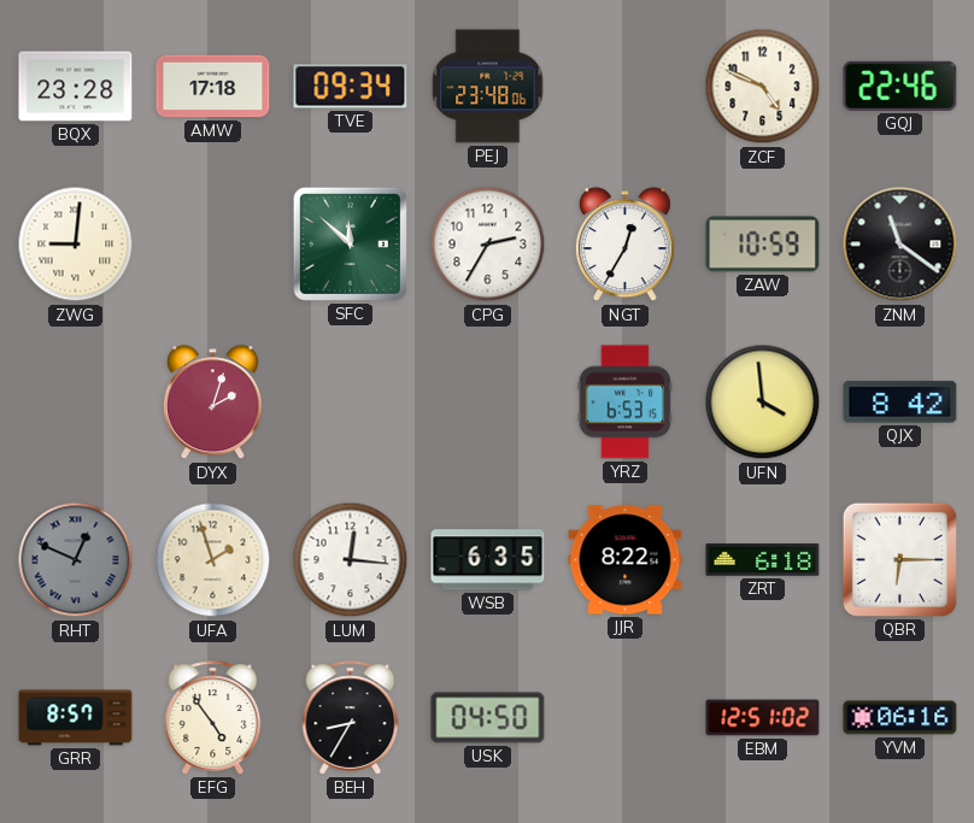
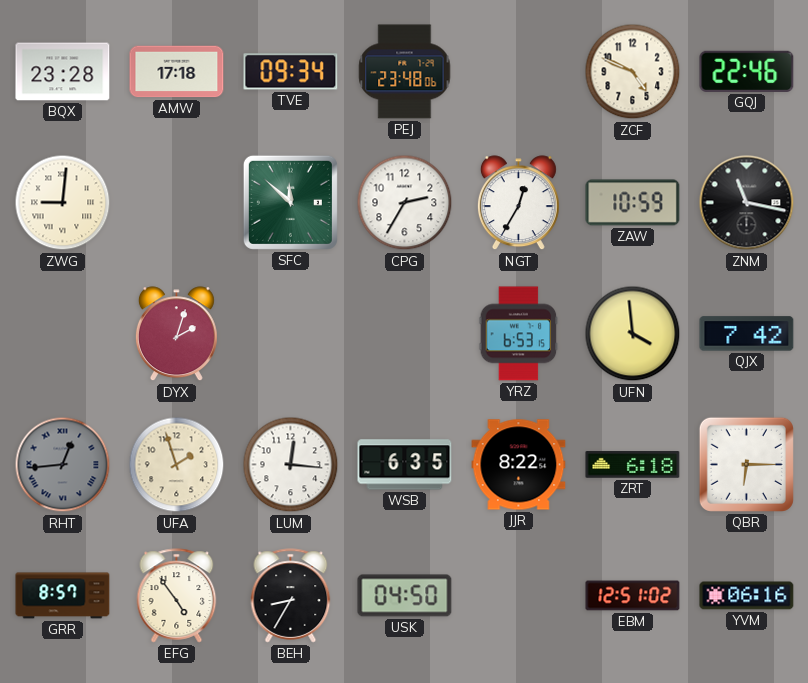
ZNM: 11:21 -> 11:17
QJX: 8:42 -> 7:42
RHT: 12:49 -> 12:44
